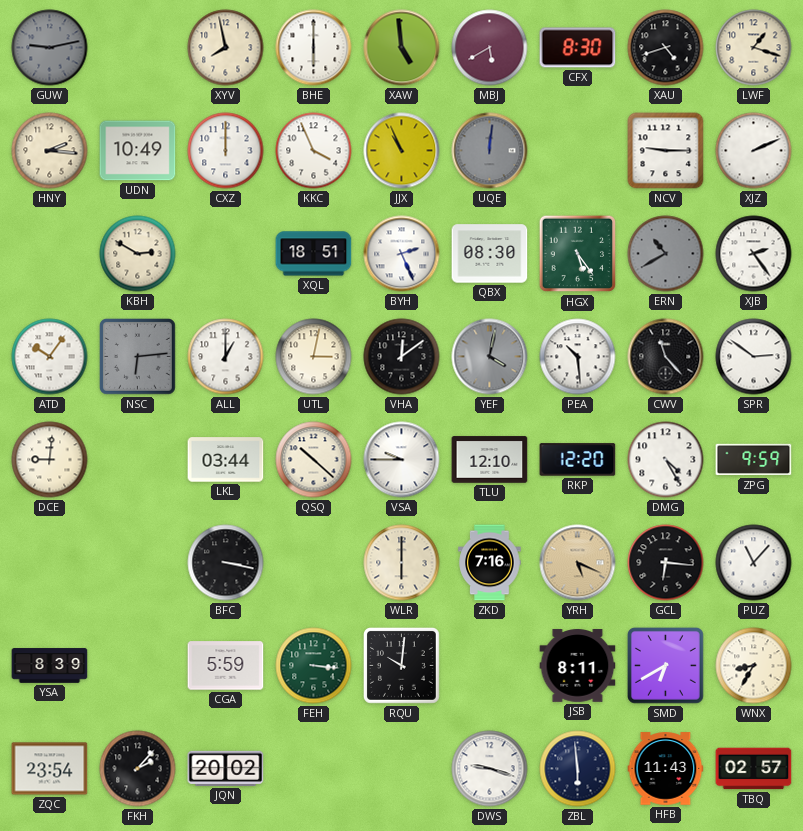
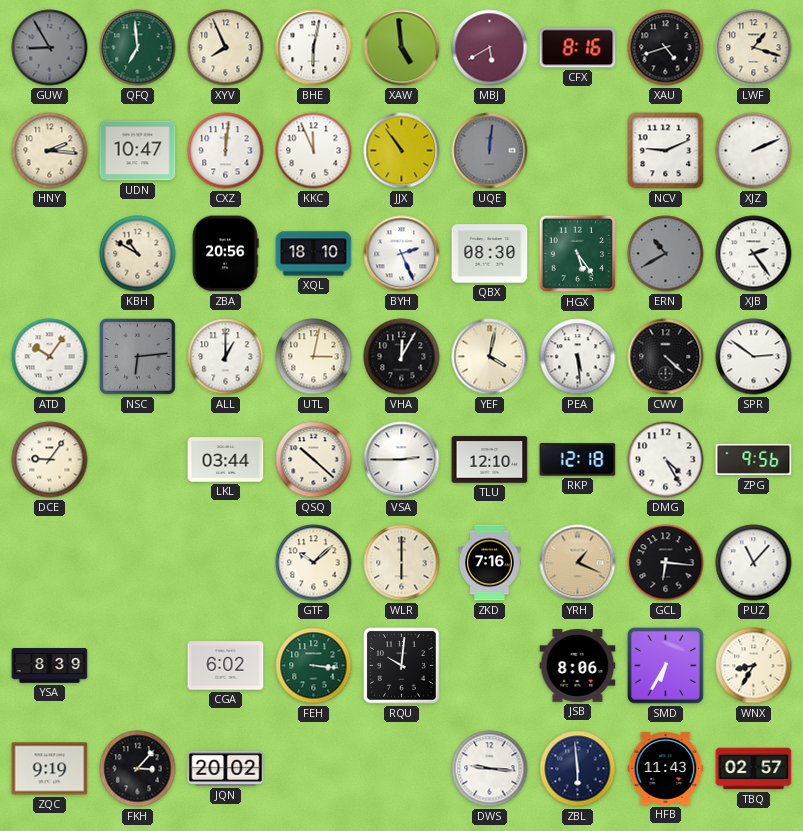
GUW: 9:13 -> 8:55
QFQ: none -> 6:59
XYV: 7:58 -> 7:56
BHE: 6:00 -> 6:02
CFX: 8:30 -> 8:16
UDN: 10:49 -> 10:47
CXZ: 12:00 -> 12:01
KKC: 3:56 -> 11:56
JJX: 10:56 -> 10:54
NCV: 9:15 -> 9:11
KBH: 2:50 -> 10:50
ZBA: none -> 20:56
XQL: 18:51 -> 18:10
VHA: 12:09 -> 12:05
YEF dial: grey -> cream
PEA: 10:29 -> 5:29
CWV: 11:23 -> 4:22
DCE: 9:01 -> 9:06
VSA: 9:45 -> 2:45
RKP: 12:20 -> 12:18
ZPG: 9:59 -> 9:56
BFC: 3:17 -> none
GTF: none -> 10:08
YRH: 5:19 -> 1:19
CGA: 5:59 -> 6:02
JSB: 8:11 -> 8:06
SMD: 6:40 -> 6:35
ZQC: 23:54 -> 9:19
FKH: 2:07 -> 3:07
DWS: 9:18 -> 9:16
